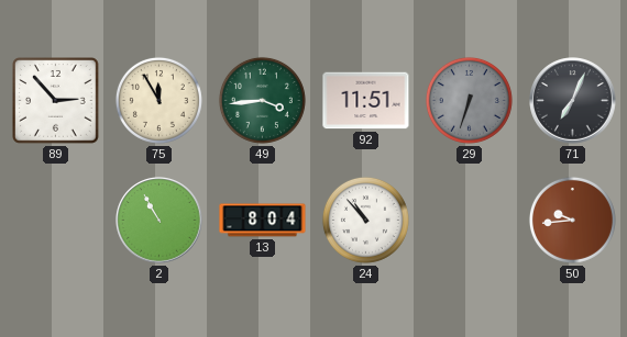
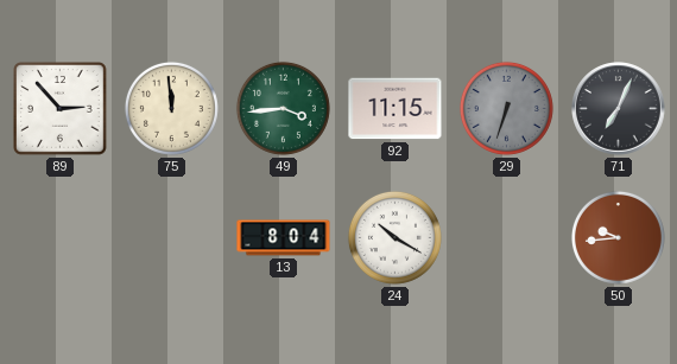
75: 11:55 -> 11:59
92: 11:51 -> 11:15
2: 10:55 -> none
24: 10:53 -> 10:20
